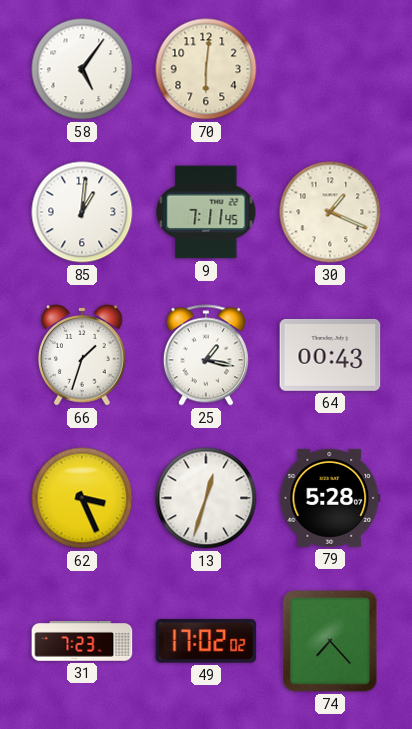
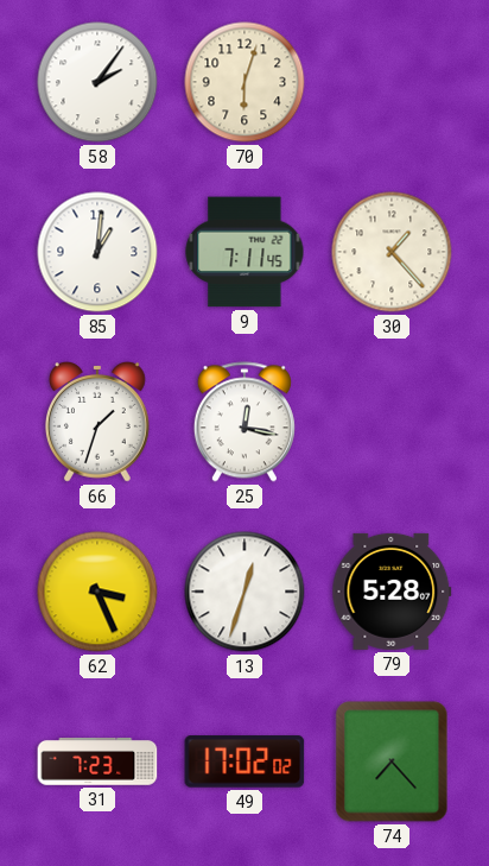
58: 5:06 -> 2:06
70: 6:01 -> 6:03
30: 1:19 -> 1:23
25: 1:17 -> 12:17
64: 00:43 -> none
